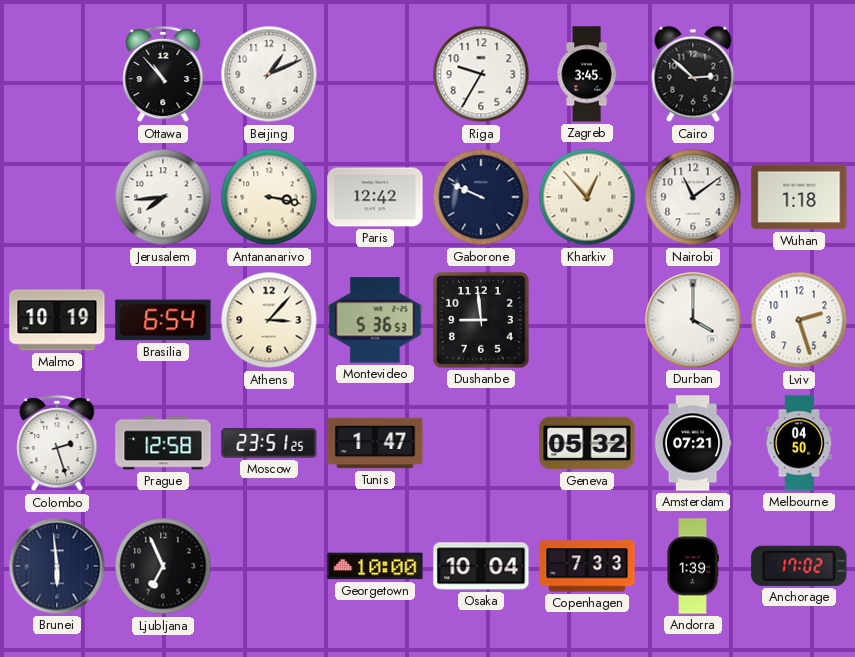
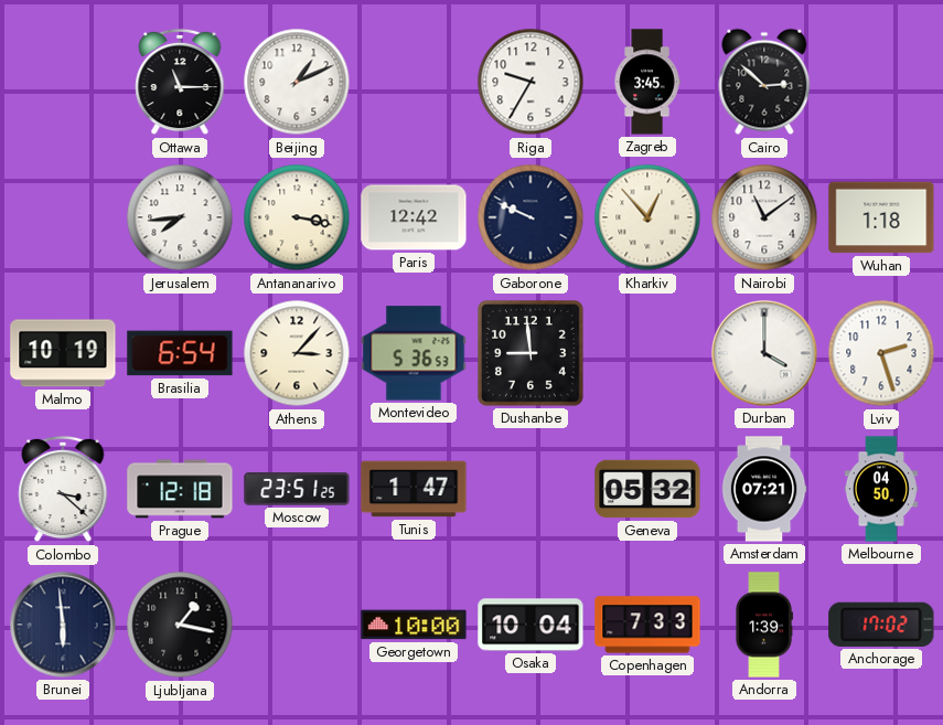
Ottawa: 10:53 -> 11:15
Colombo: 2:27 -> 3:22
Prague: 12:58 -> 12:18
Ljubljana: 6:56 -> 1:17
